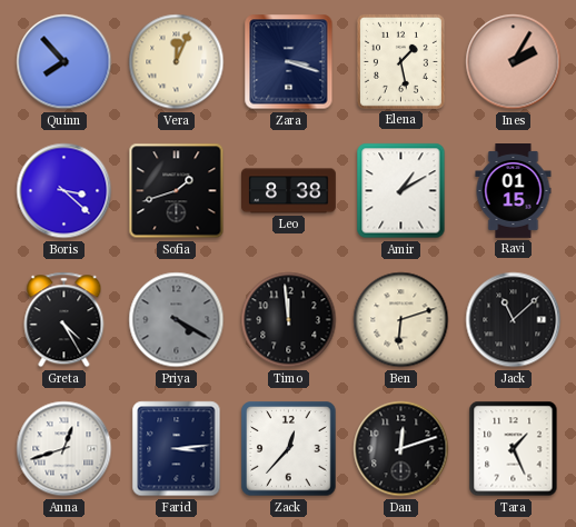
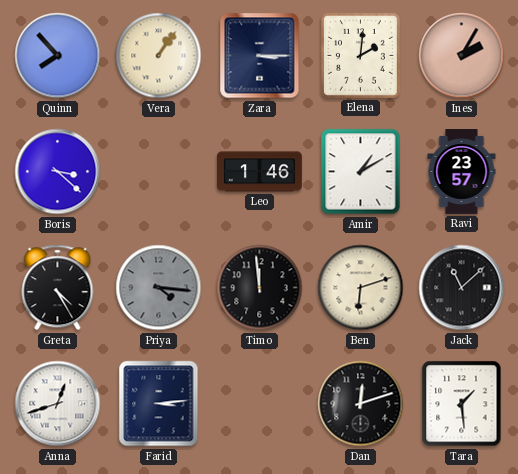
Vera: 12:04 -> 1:06
Zara: 3:18 -> 3:15
Elena: 1:28 -> 2:01
Sofia: 1:42 -> none
Leo: 8:38 -> 1:46
Ravi: 01:15 -> 23:57
Priya: 4:20 -> 4:16
Zack: 12:37 -> none
Tara: 1:26 -> 1:29
